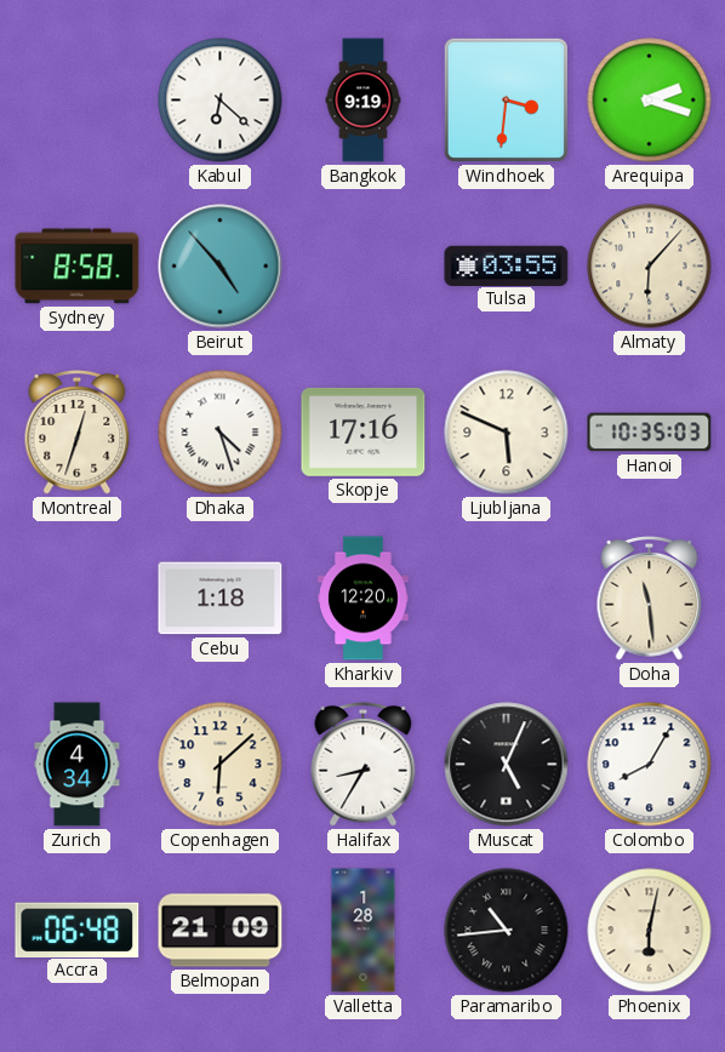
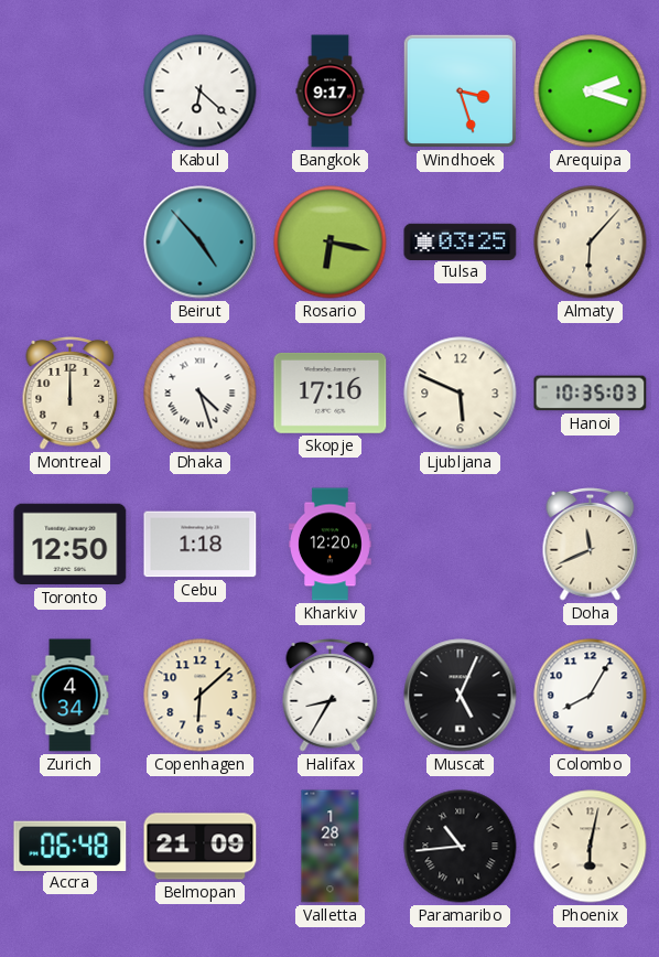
Bangkok: 9:19 -> 9:17
Windhoek: 3:31 -> 3:27
Sydney: 8:58 -> none
Rosario: none -> 6:17
Tulsa: 03:55 -> 03:25
Montreal: 12:33 -> 12:00
Toronto: none -> 12:50
Doha: 11:29 -> 11:41
